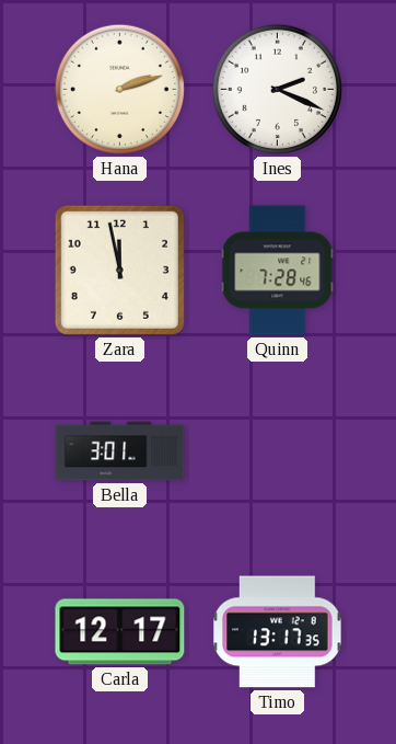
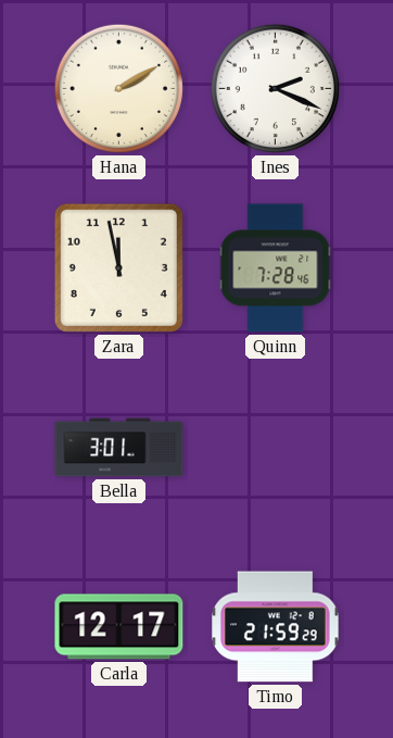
Hana: 2:12 -> 2:10
Timo: 13:17 -> 21:59
